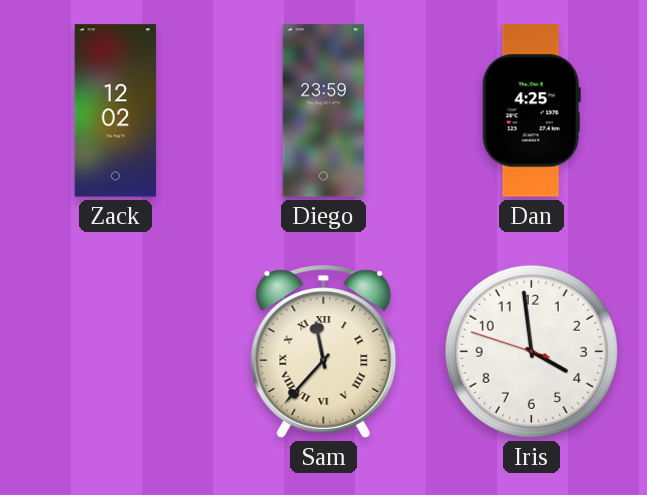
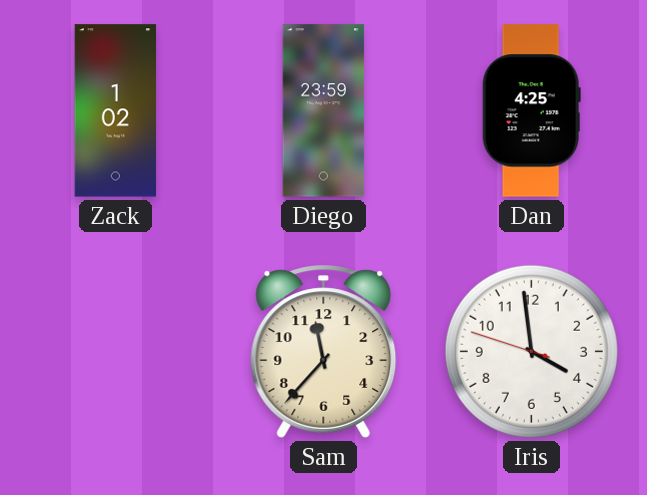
Zack: 12:02 -> 1:02
Sam numerals: Roman -> Arabic
